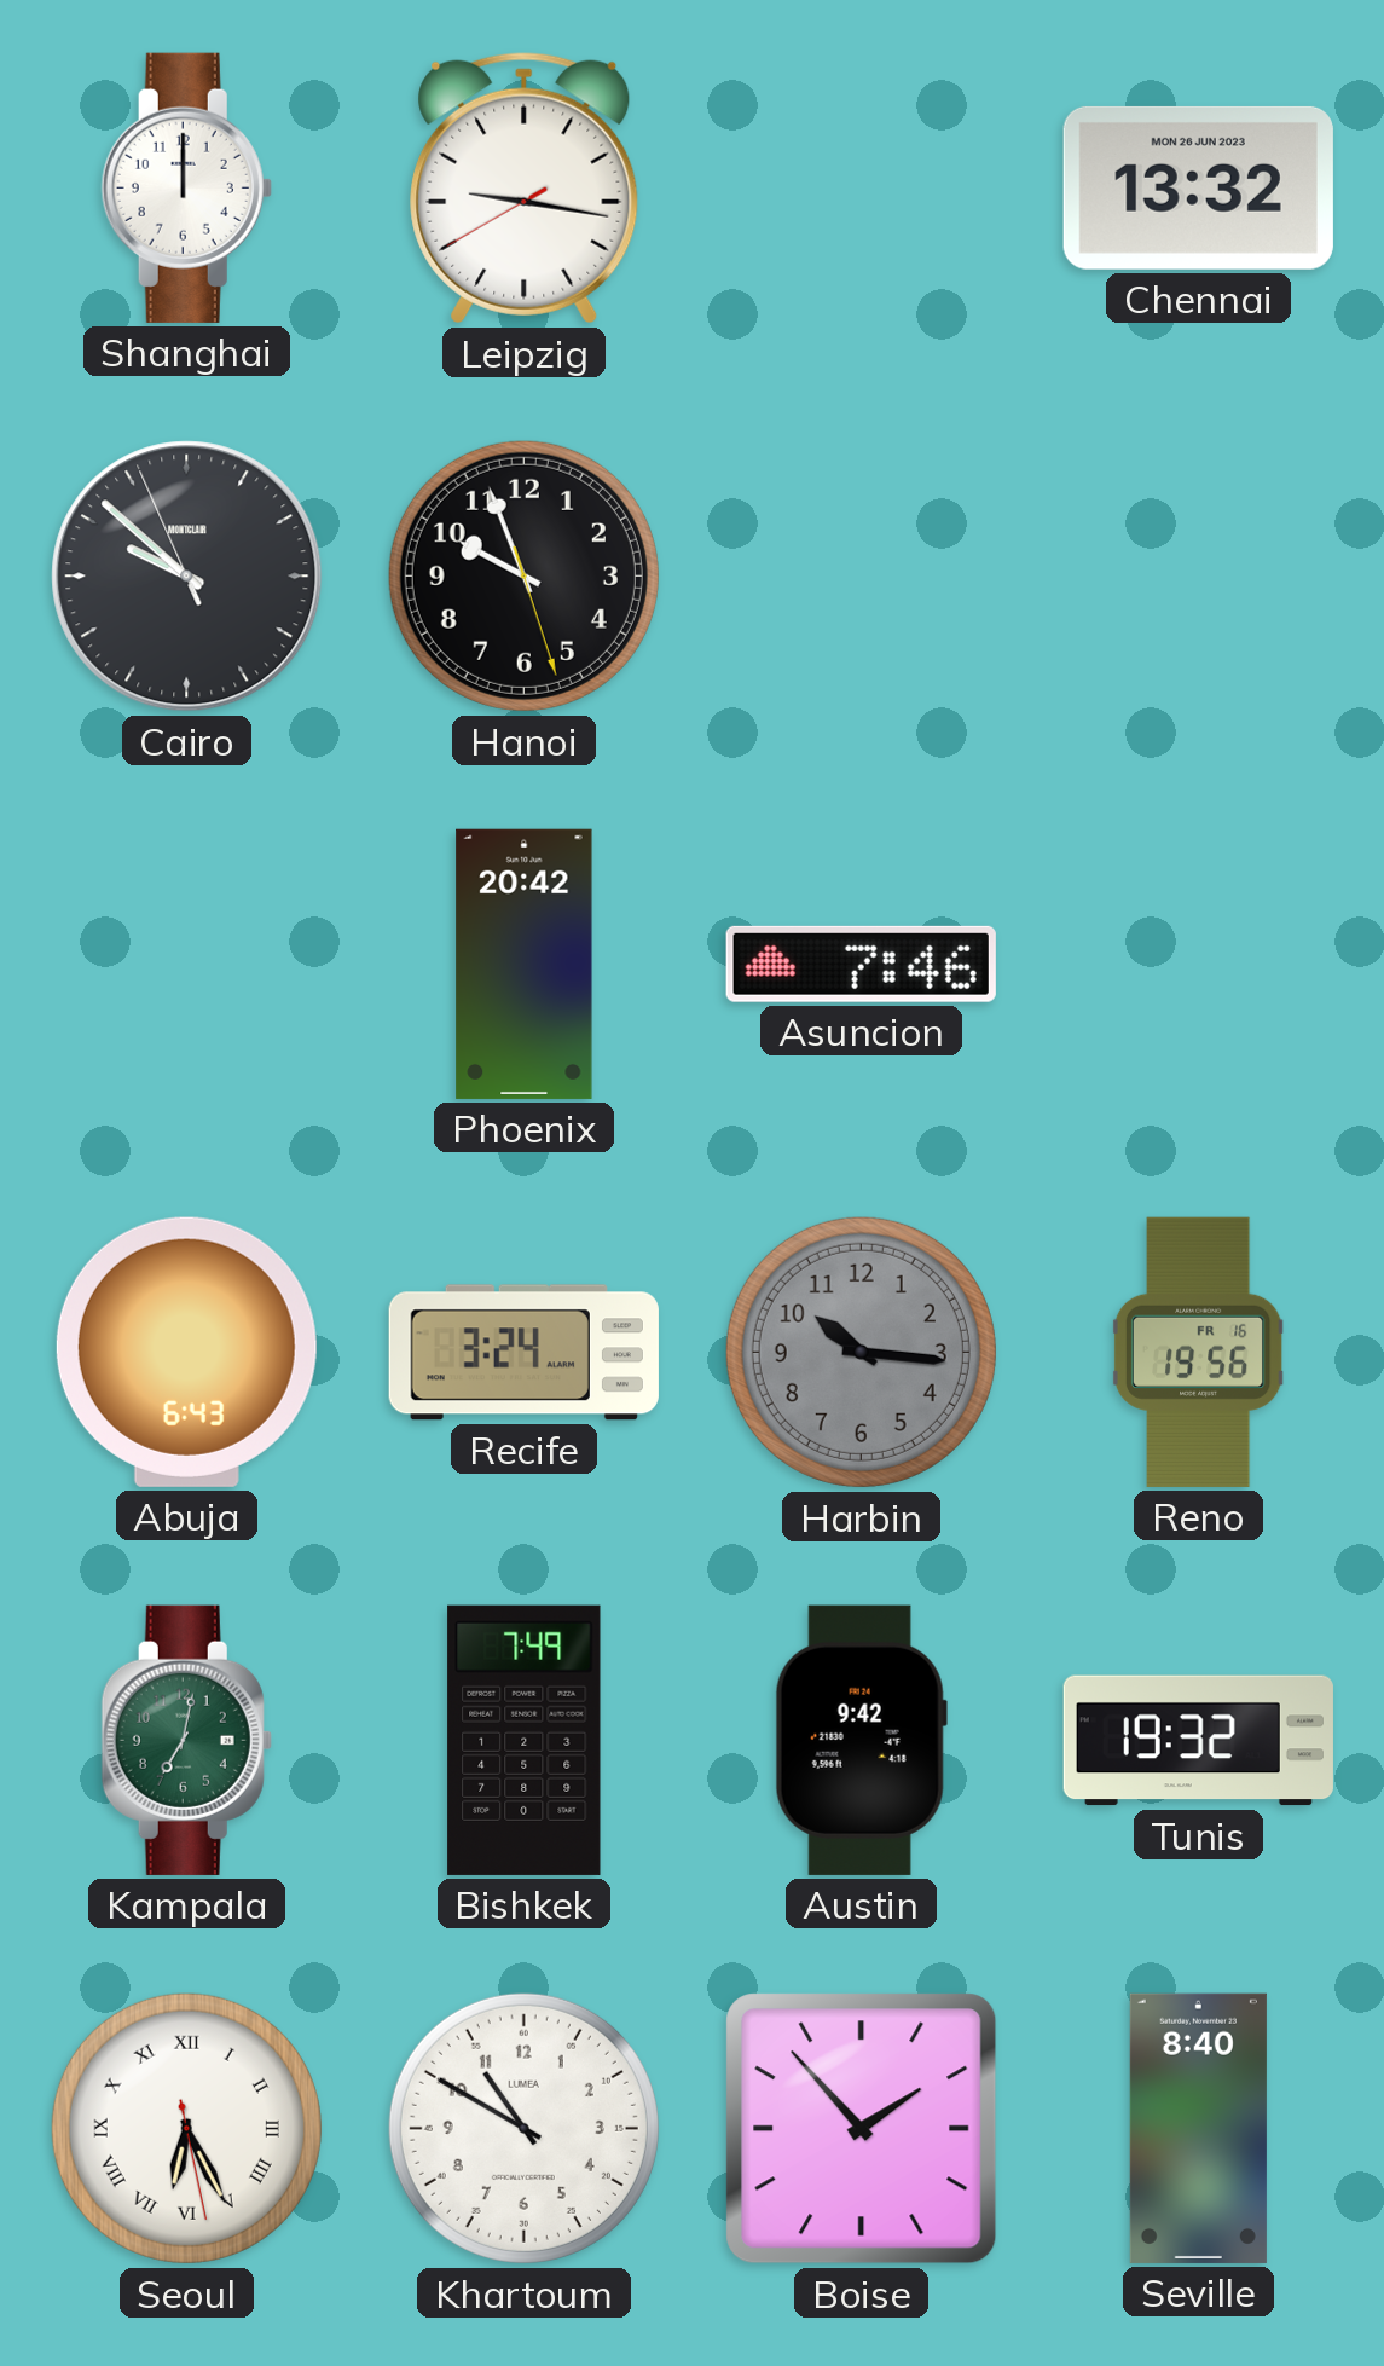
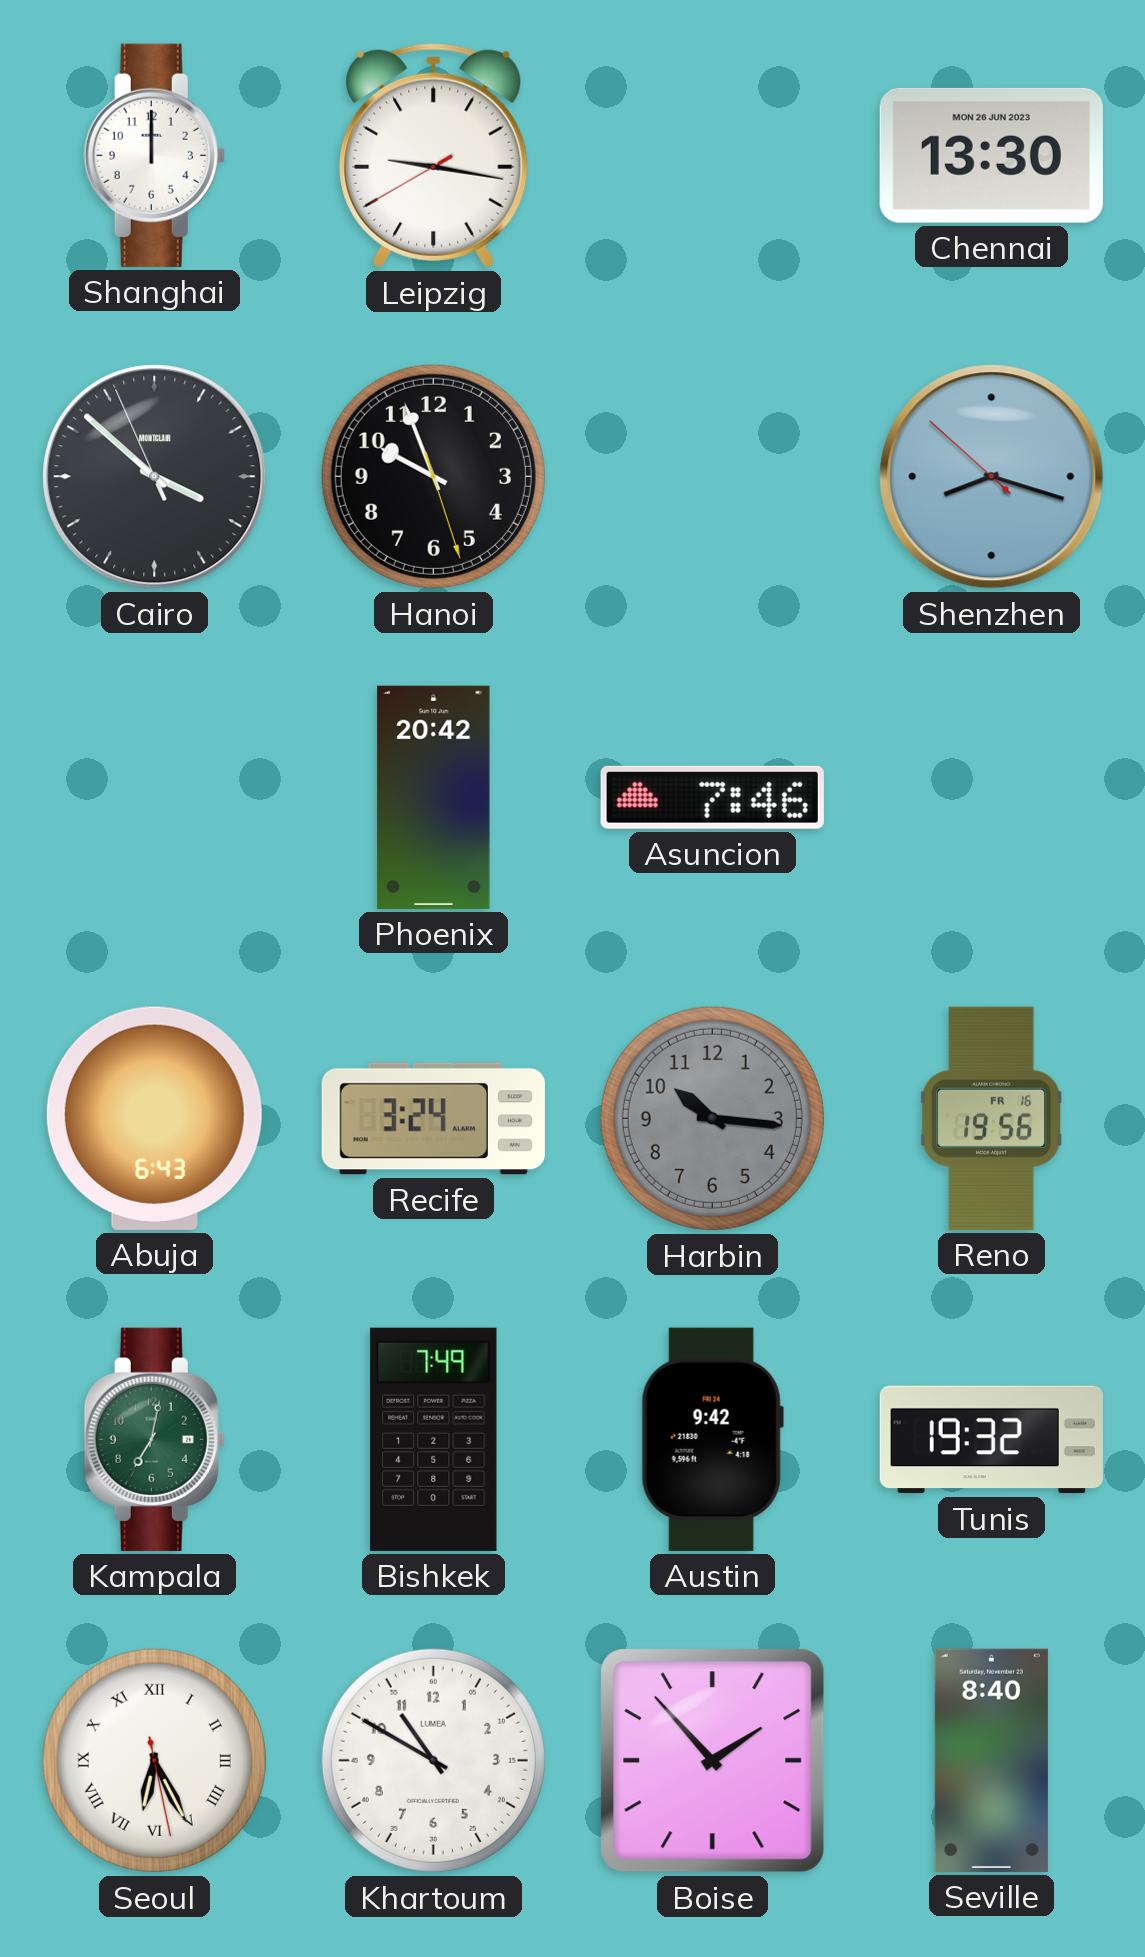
Chennai: 13:32 -> 13:30
Cairo: 9:51 -> 3:51
Shenzhen: none -> 8:17
